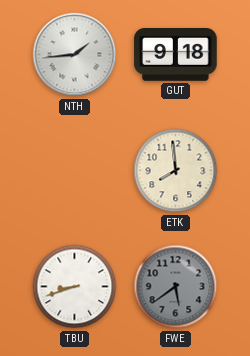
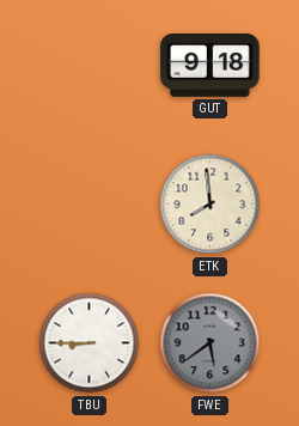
NTH: 1:44 -> none
TBU: 8:42 -> 8:45
